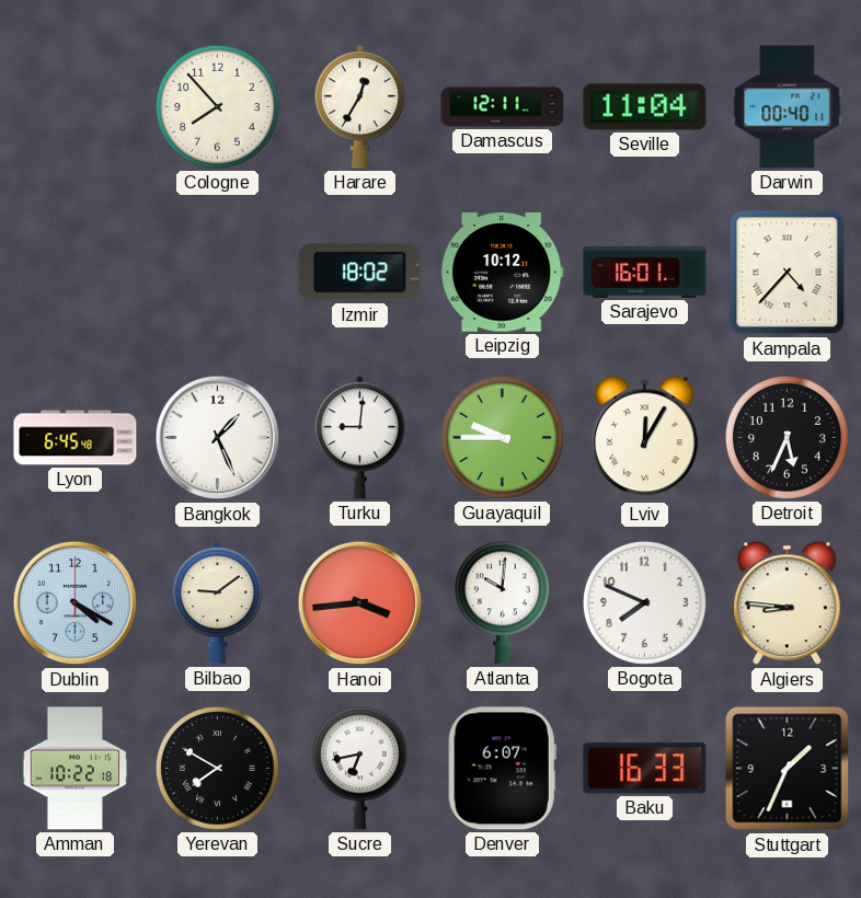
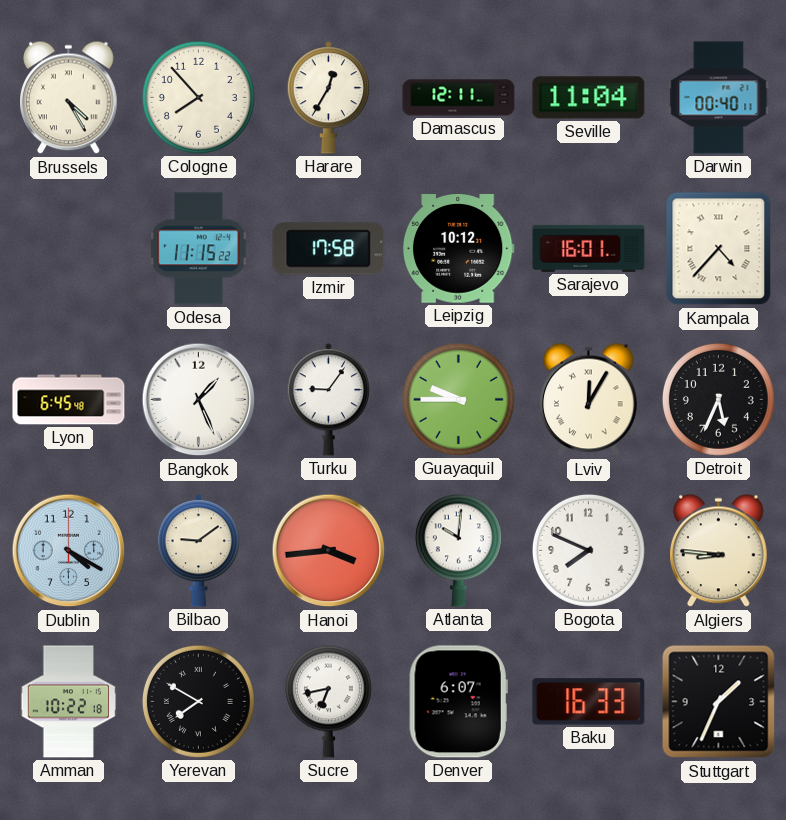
Brussels: none -> 4:25
Odesa: none -> 11:15
Izmir: 18:02 -> 17:58
Turku: 9:01 -> 9:06
